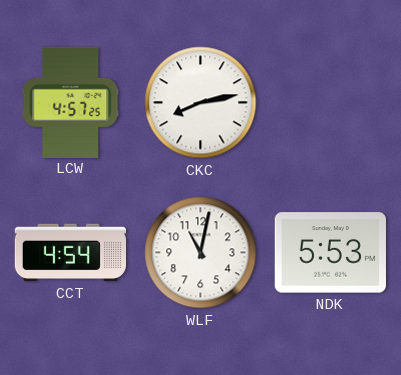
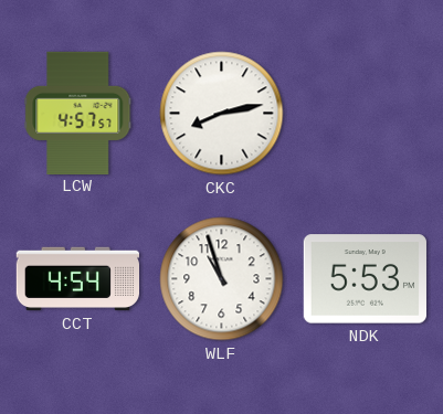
LCW: 4:57:25 -> 4:57:57
WLF: 11:02 -> 10:57
